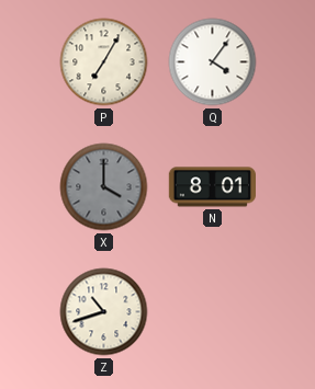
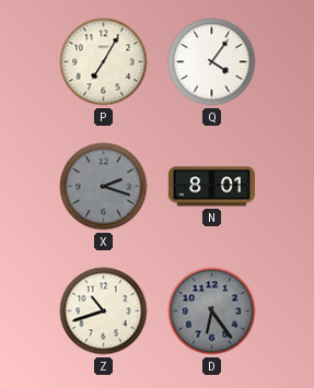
X: 4:00 -> 2:18
D: none -> 6:24
